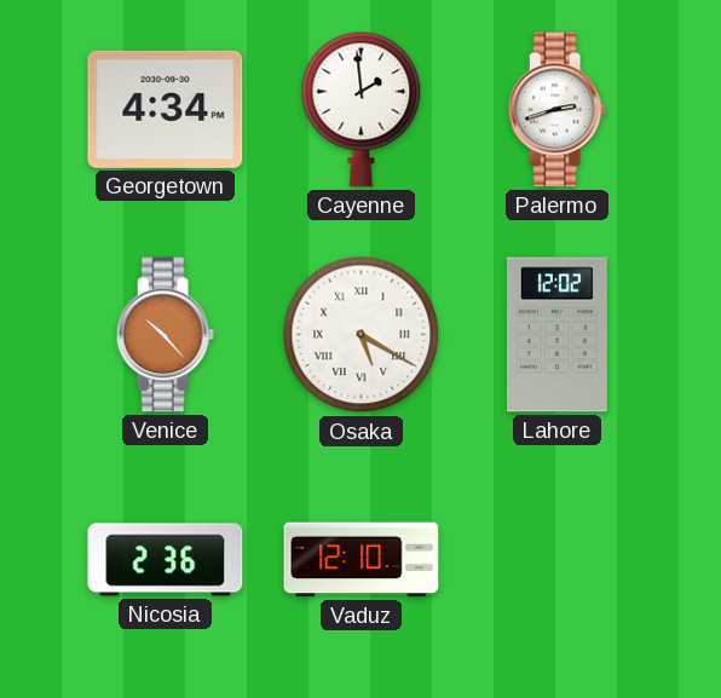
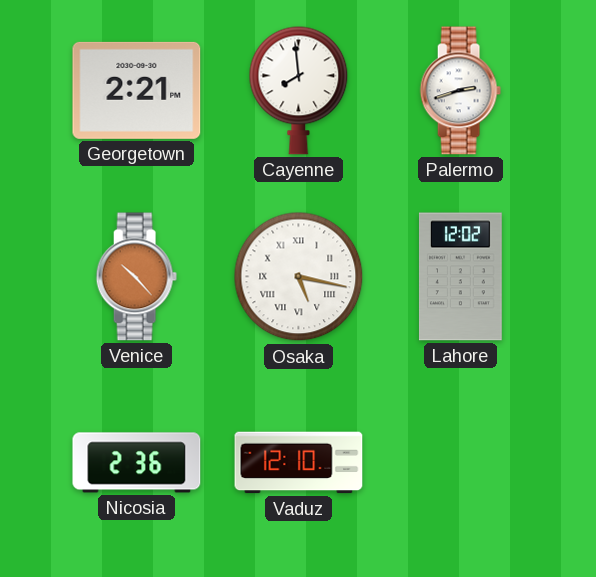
Georgetown: 4:34 -> 2:21
Cayenne: 1:59 -> 7:59
Osaka: 5:20 -> 5:17
